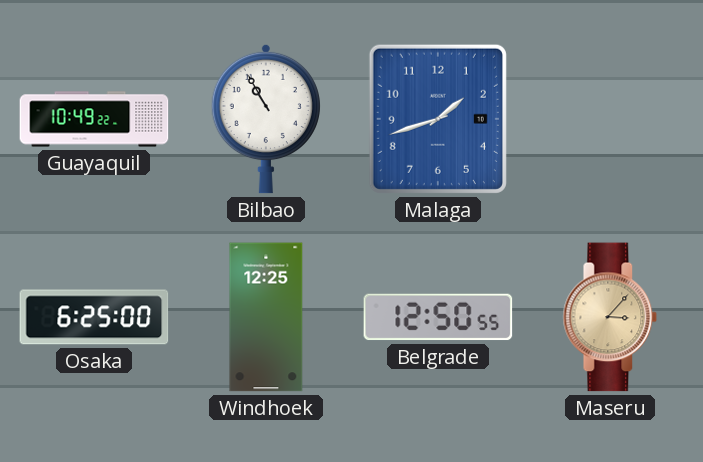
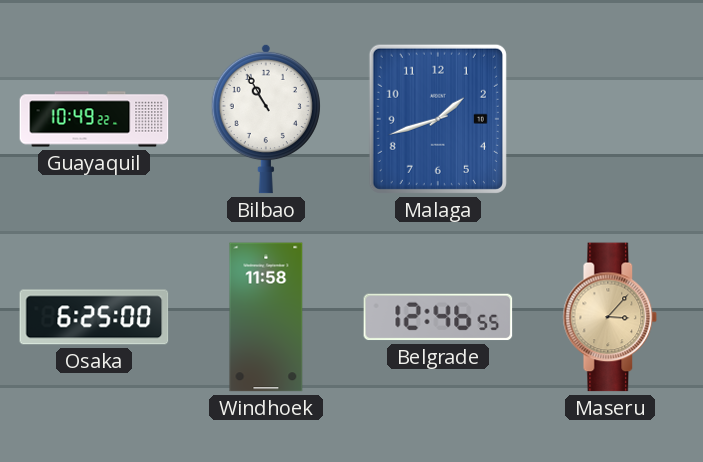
Windhoek: 12:25 -> 11:58
Belgrade: 12:50 -> 12:46
